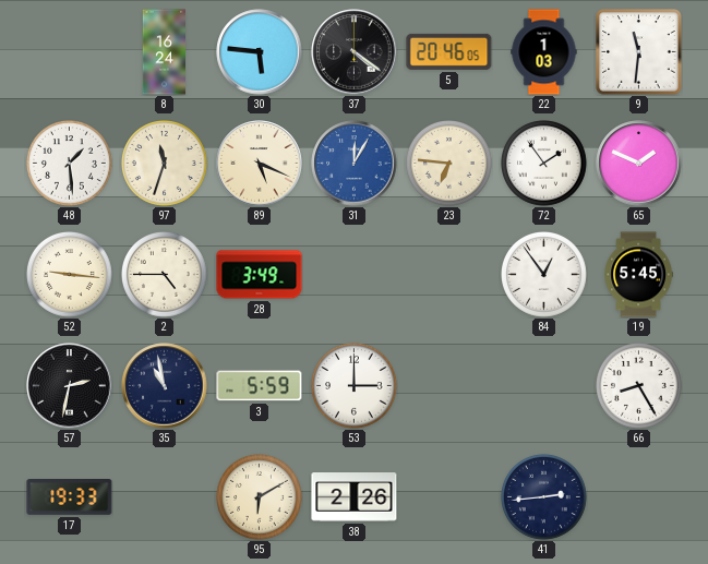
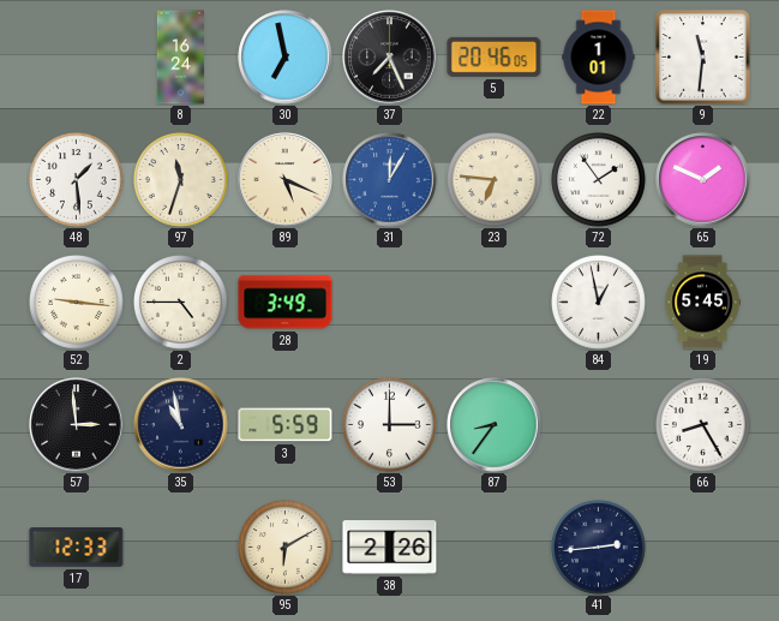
30: 5:46 -> 6:58
37: 4:21 -> 7:26
22: 1:03 -> 1:01
84: 12:54 -> 12:58
57: 2:32 -> 2:59
87: none -> 8:36
17: 19:33 -> 12:33
